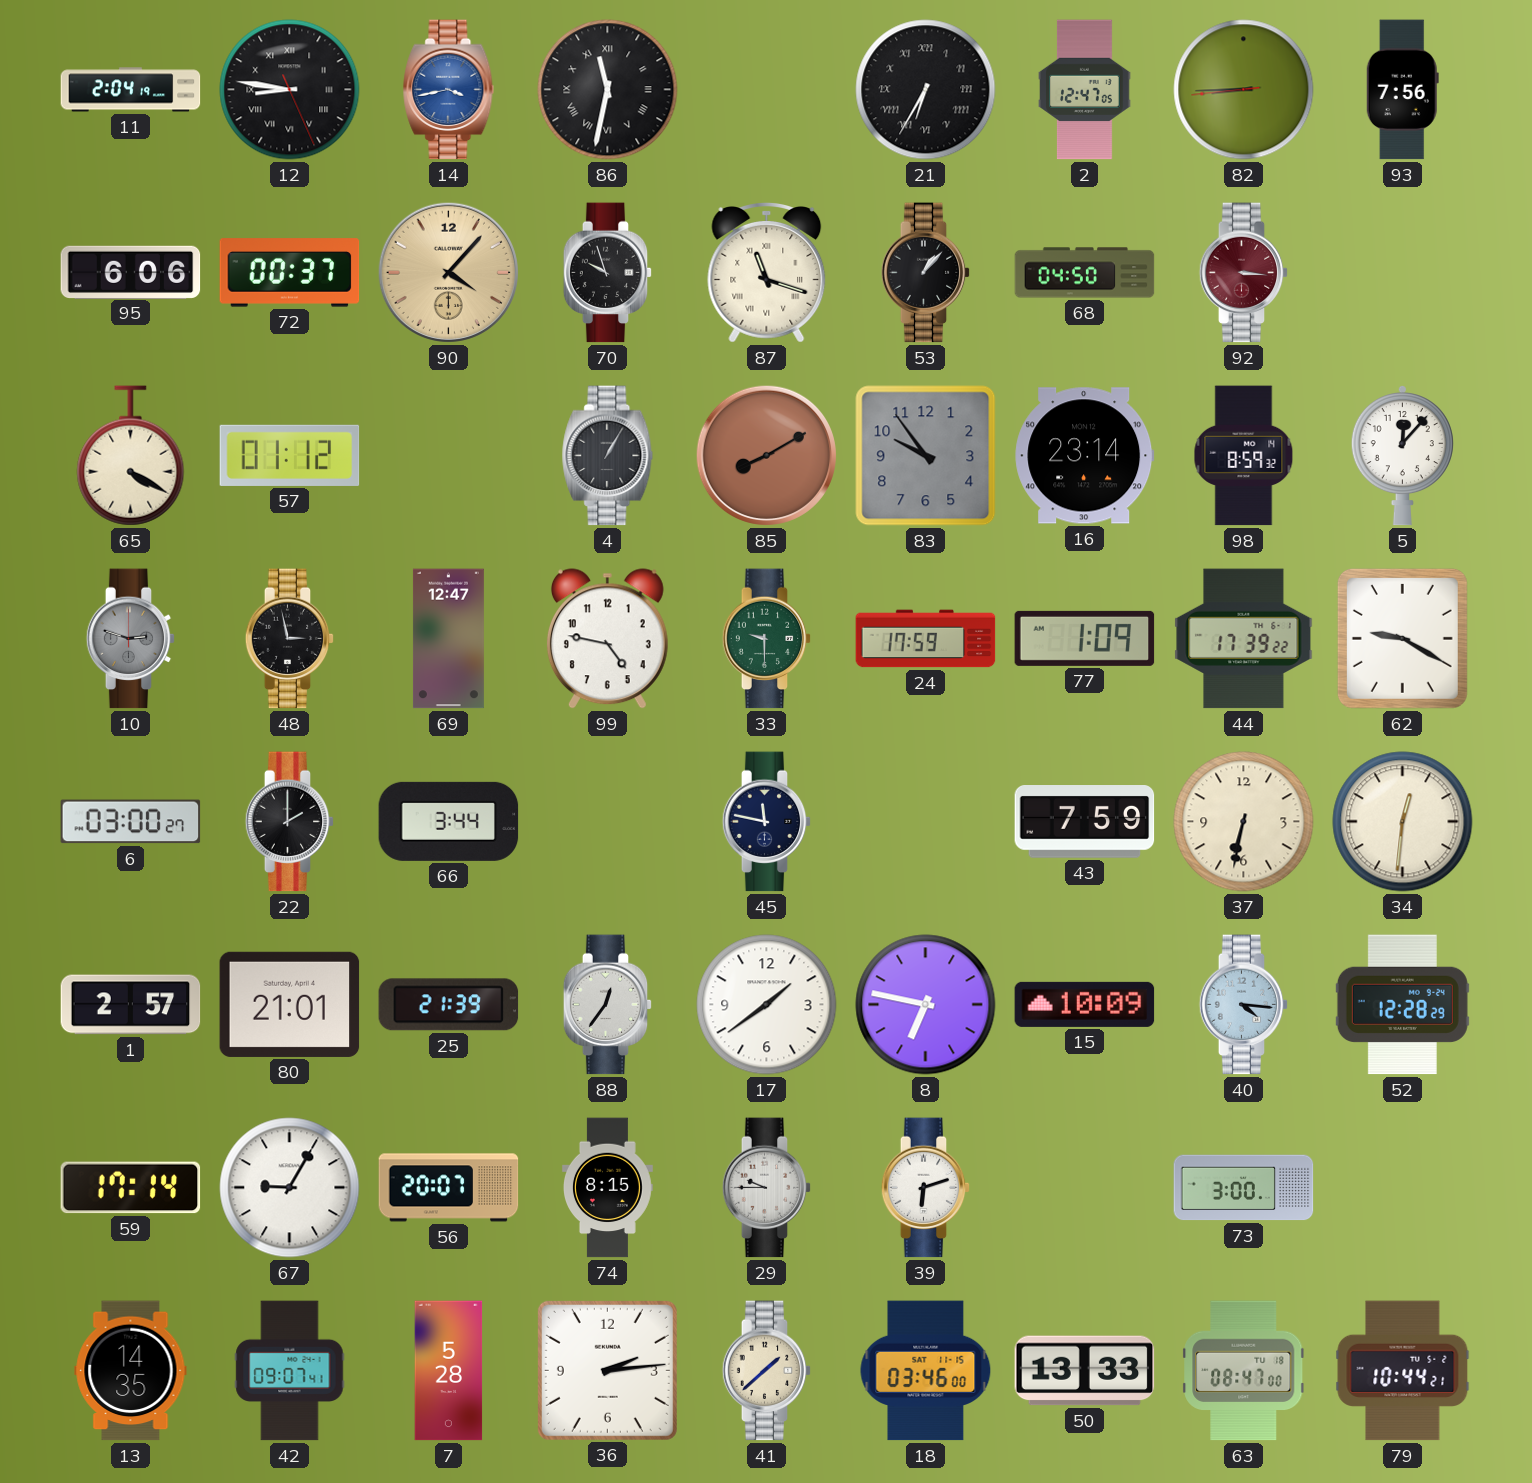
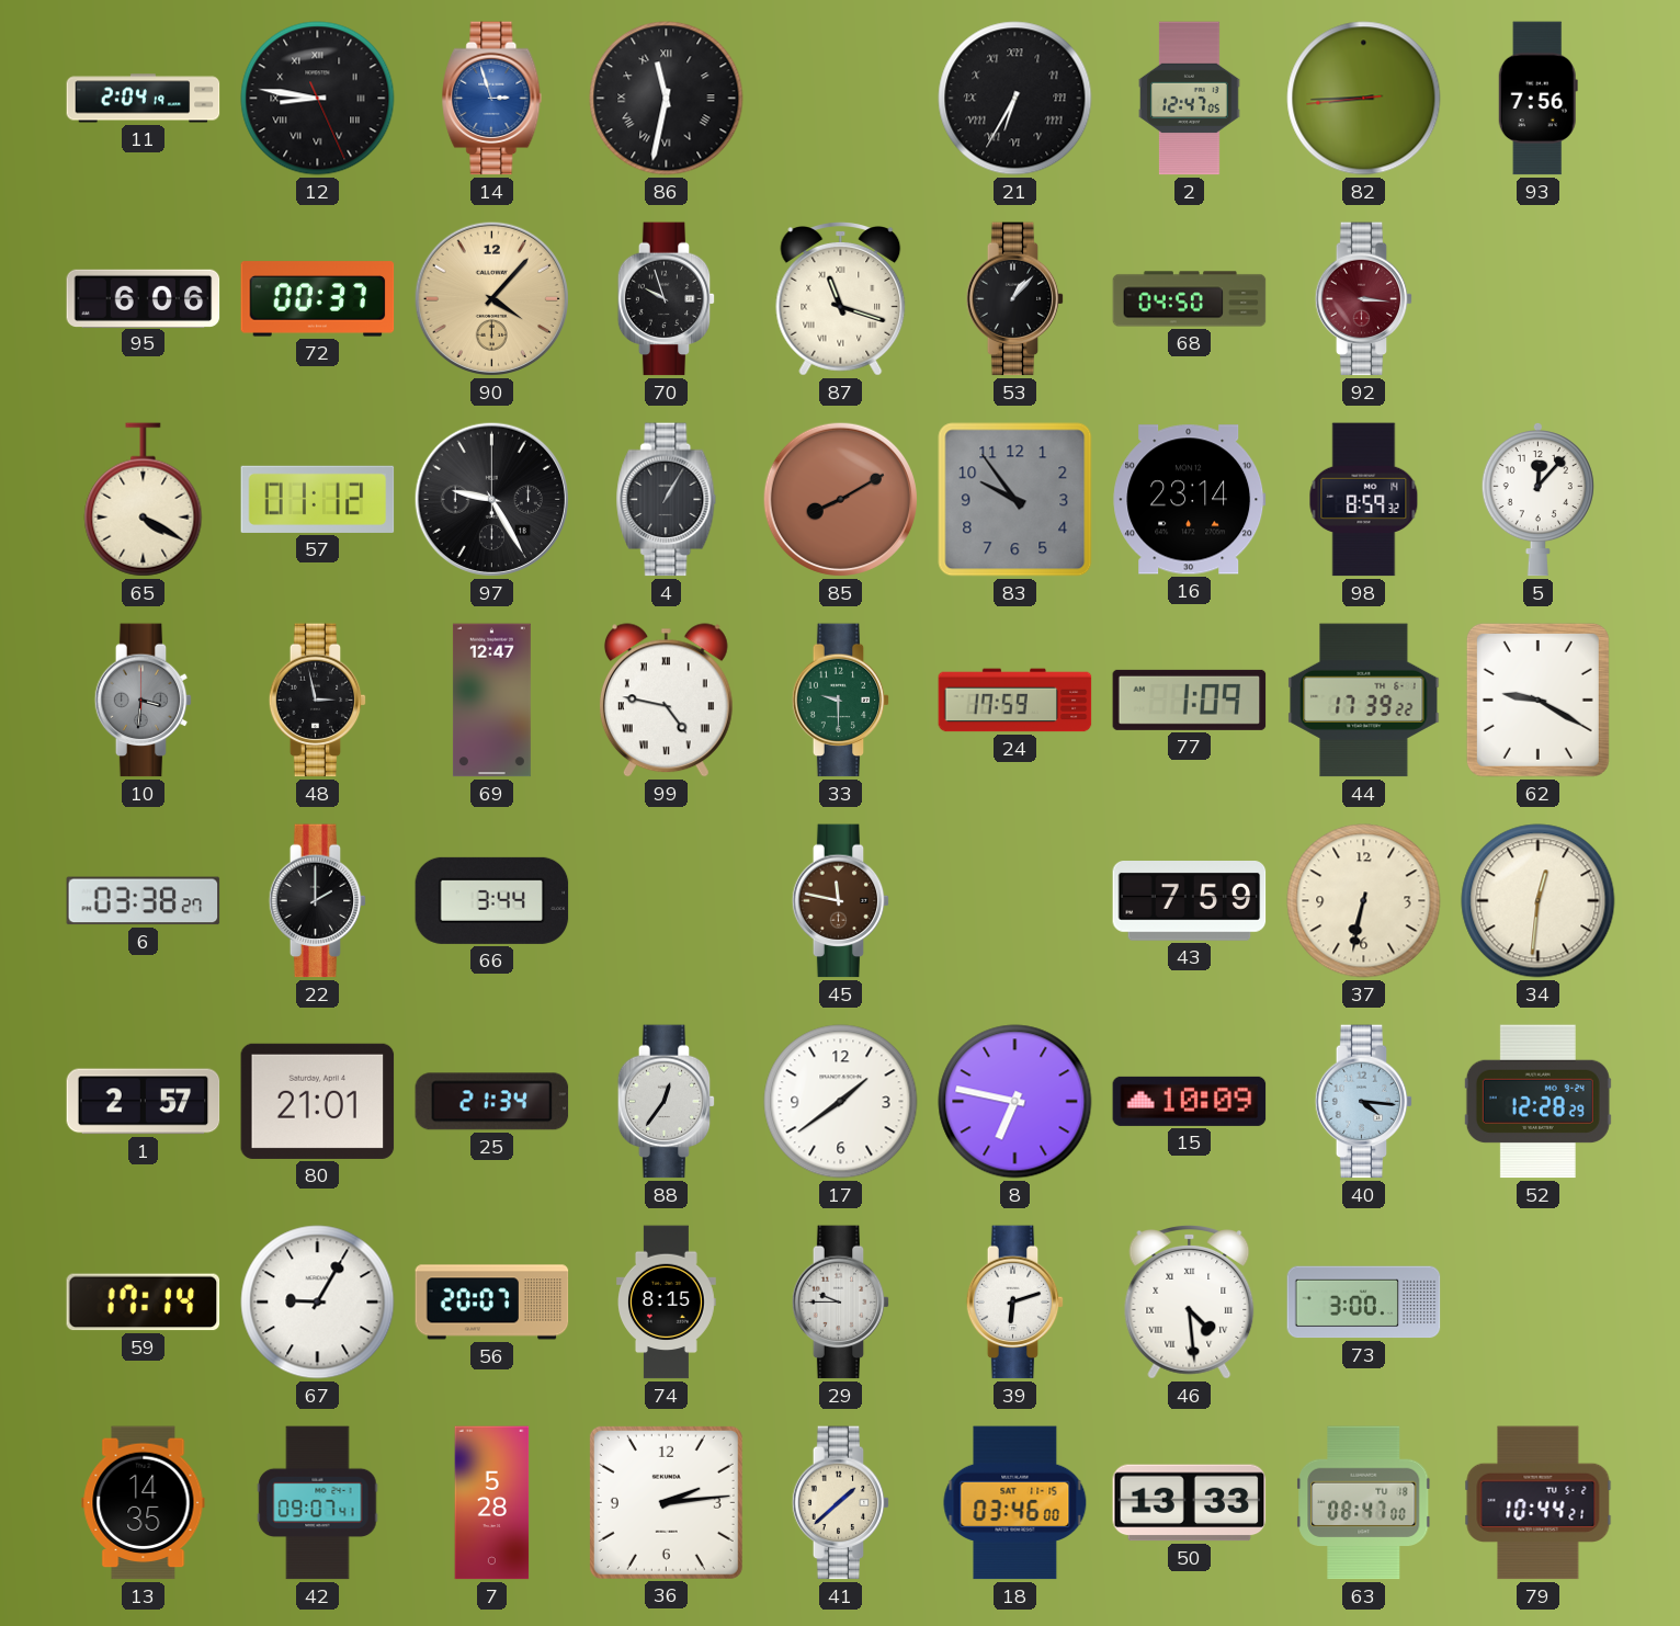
14: 3:43 -> 2:57
97: none -> 9:25
10: 2:48 -> 3:31
99 numerals: Arabic -> Roman
6: 03:00 -> 03:38
45 dial: navy -> brown
25: 21:39 -> 21:34
46: none -> 4:29
